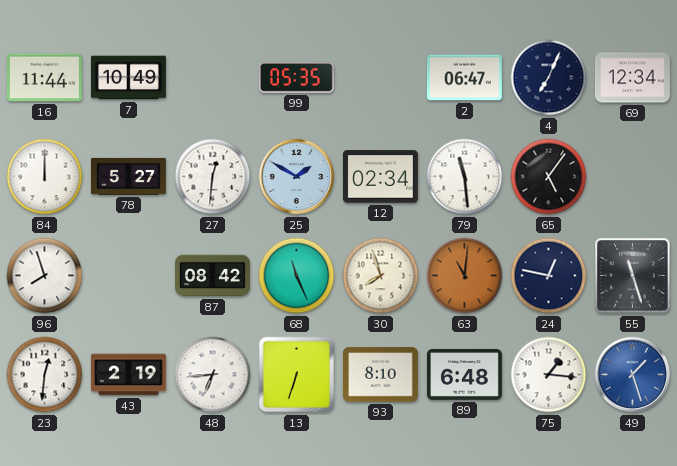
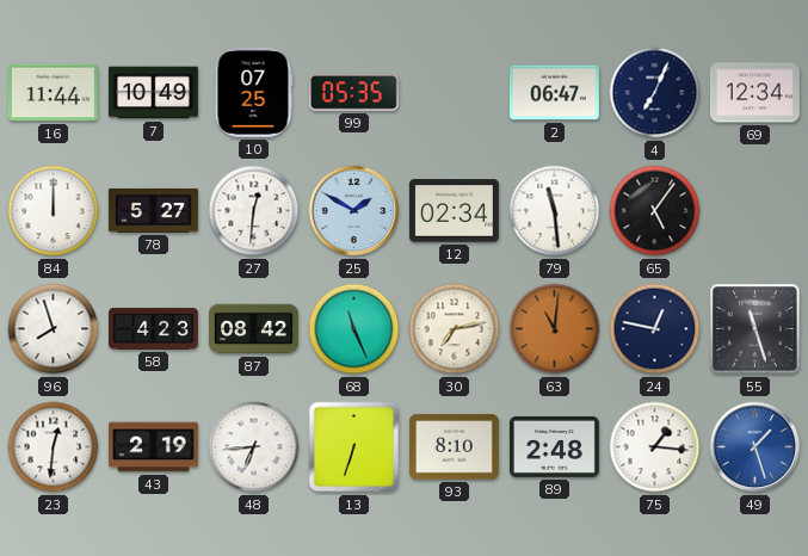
10: none -> 07:25
58: none -> 4:23
30: 7:57 -> 7:13
89: 6:48 -> 2:48
